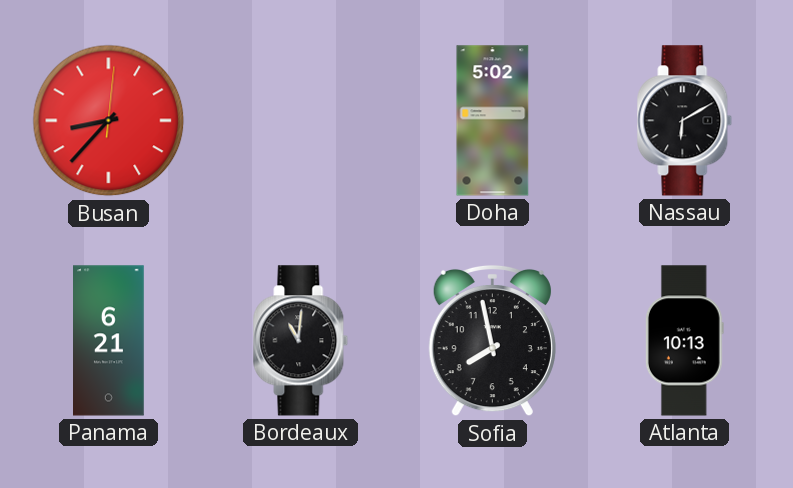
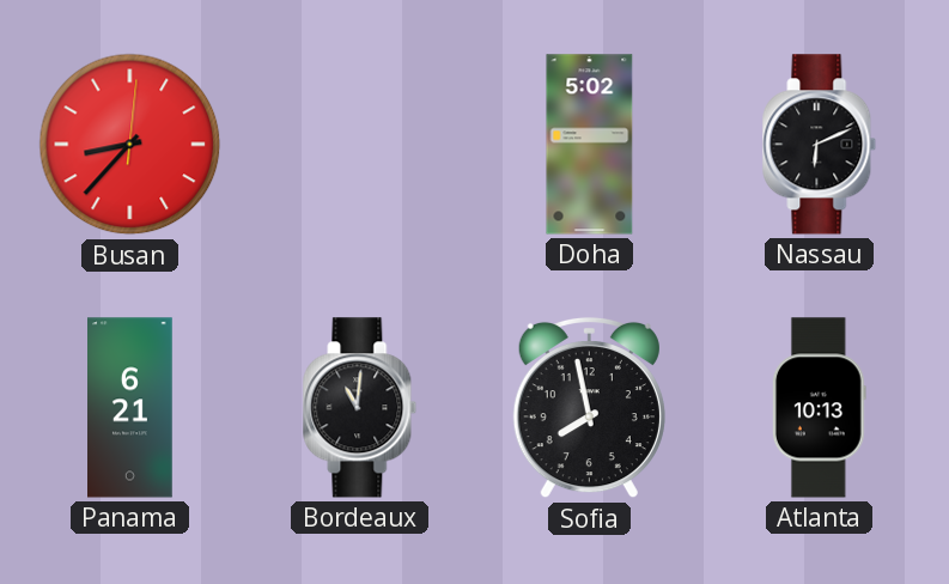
Nassau: 6:10 -> 6:11
